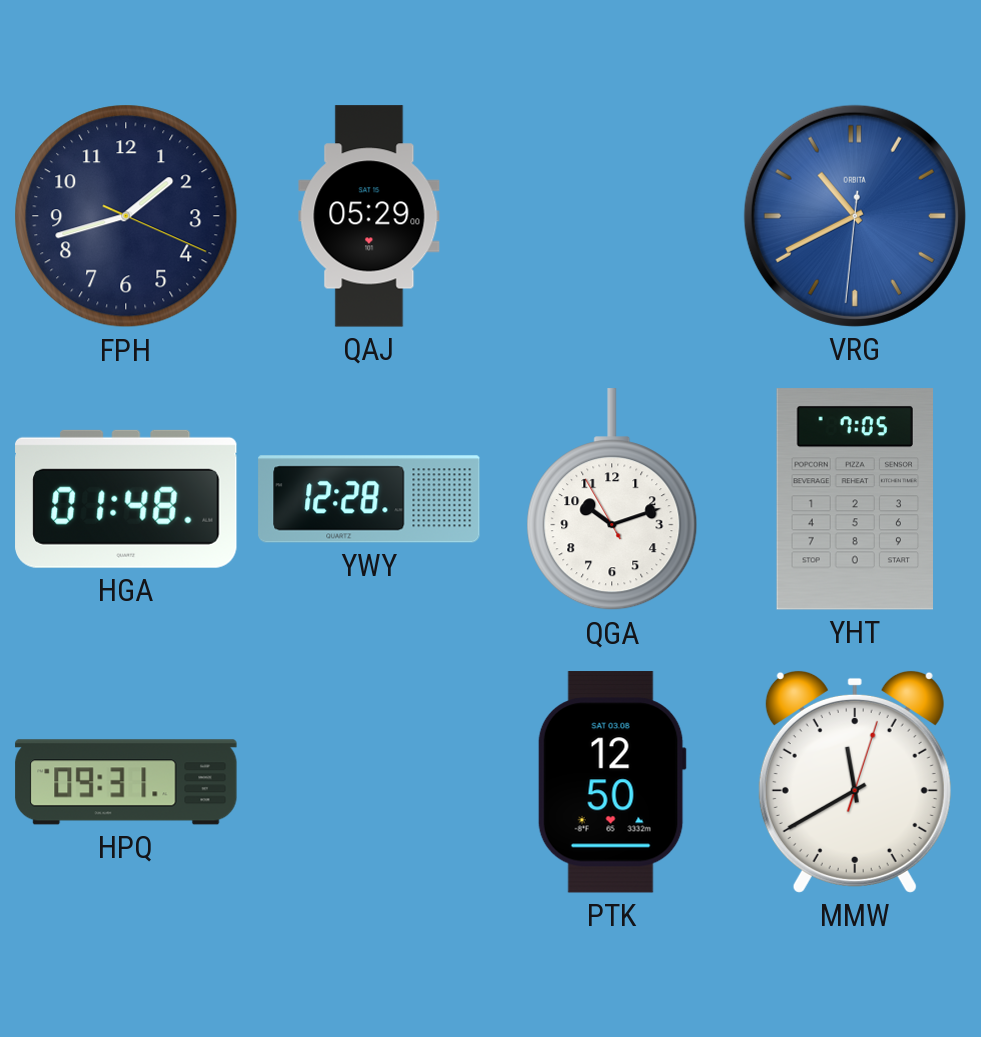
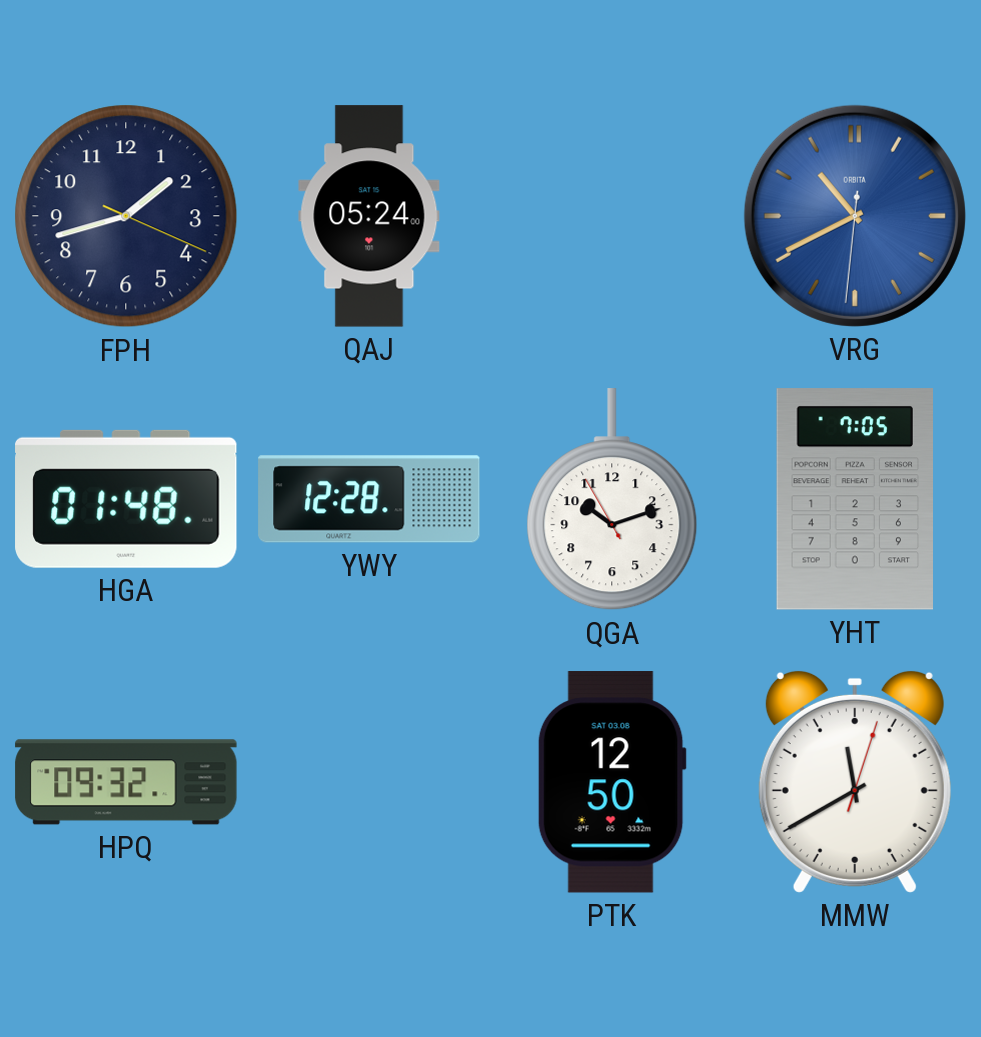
QAJ: 05:29 -> 05:24
HPQ: 09:31 -> 09:32
